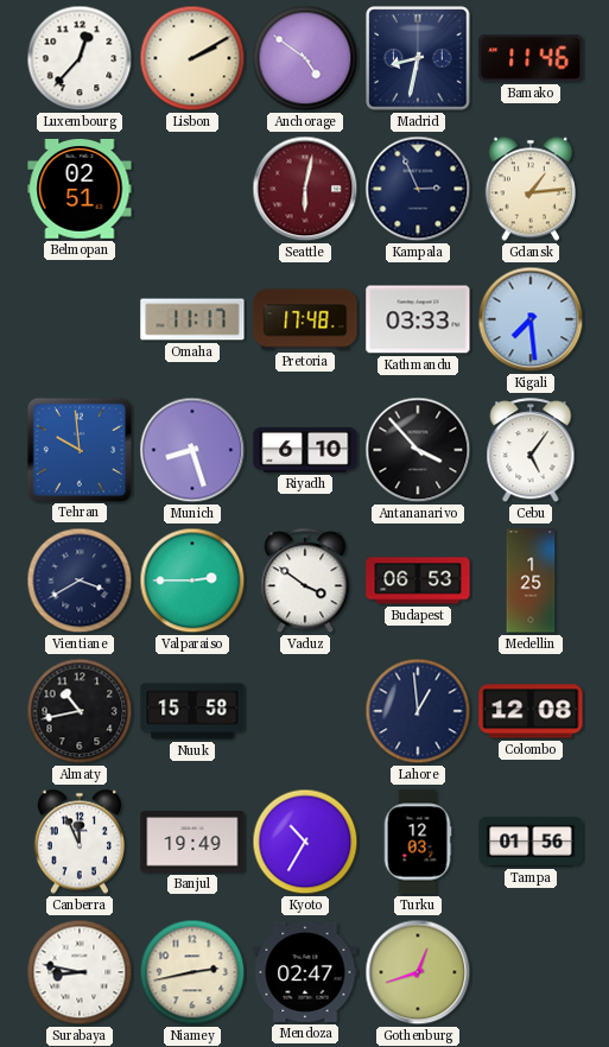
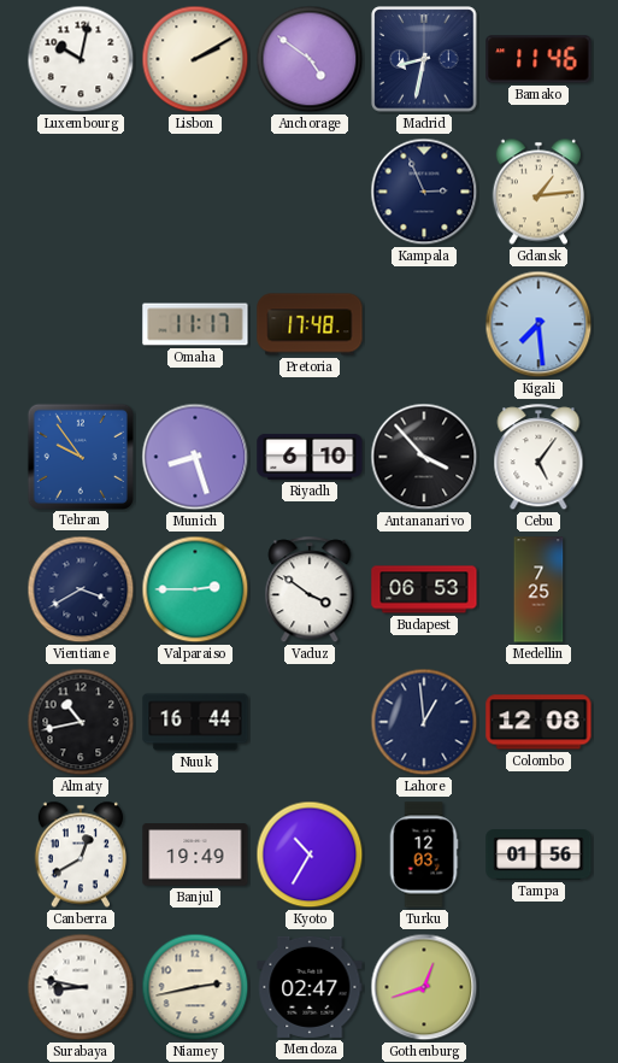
Luxembourg: 12:37 -> 10:02
Belmopan: 02:51 -> none
Seattle: 6:02 -> none
Kathmandu: 03:33 -> none
Tehran: 9:59 -> 9:54
Medellin: 1:25 -> 7:25
Nuuk: 15:58 -> 16:44
Canberra: 11:56 -> 12:40
